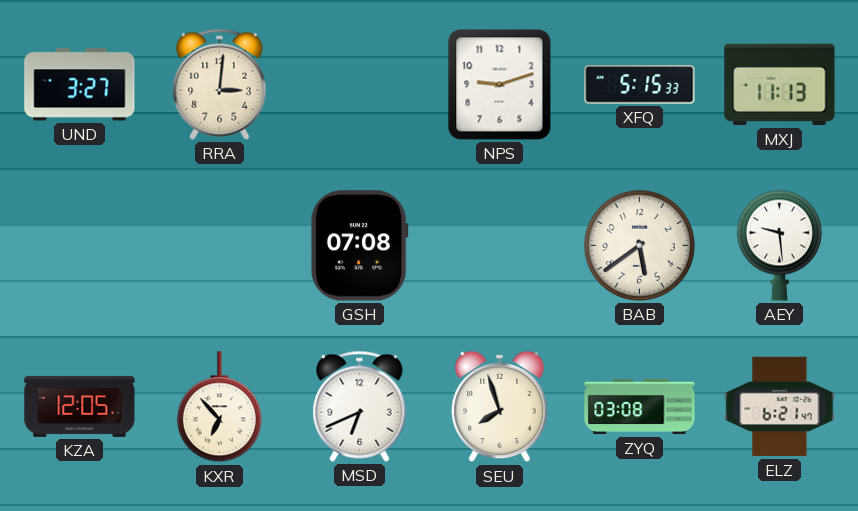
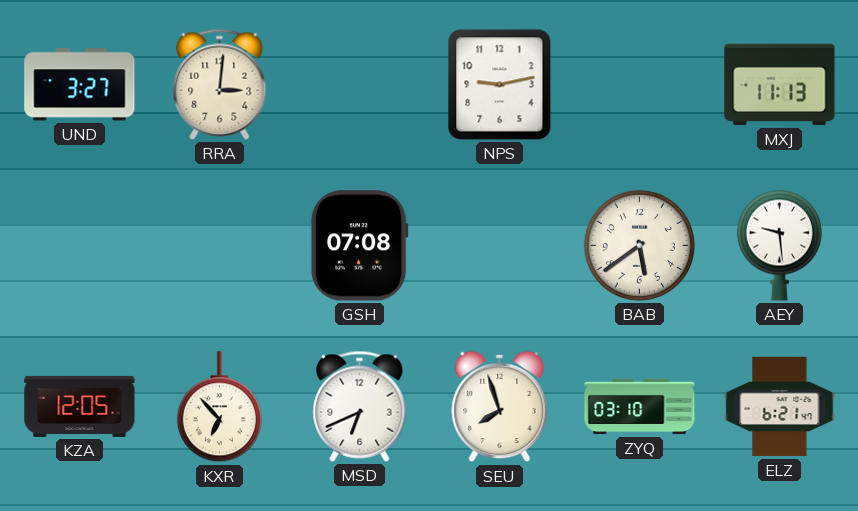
NPS: 9:12 -> 9:13
XFQ: 5:15 -> none
ZYQ: 03:08 -> 03:10
